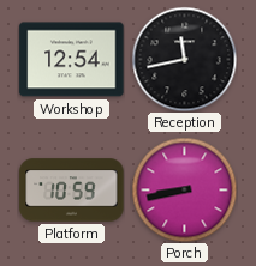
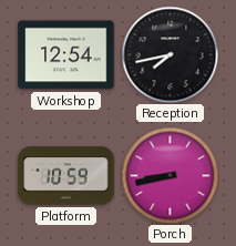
Reception: 11:43 -> 7:43
